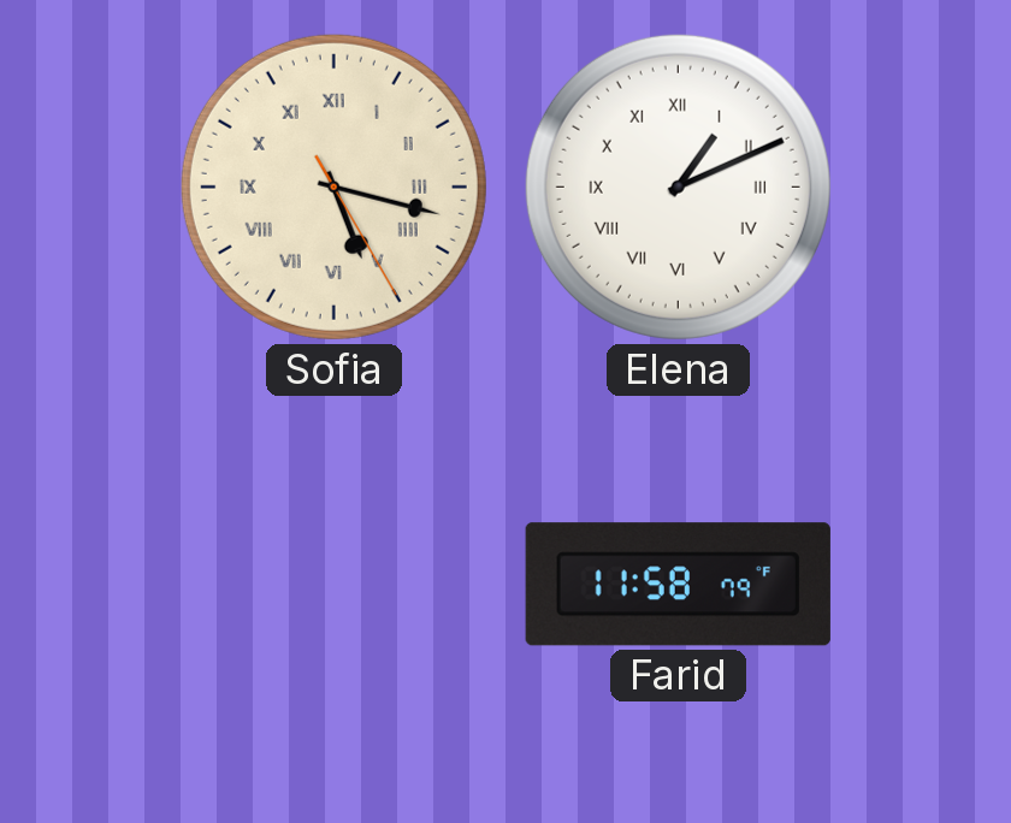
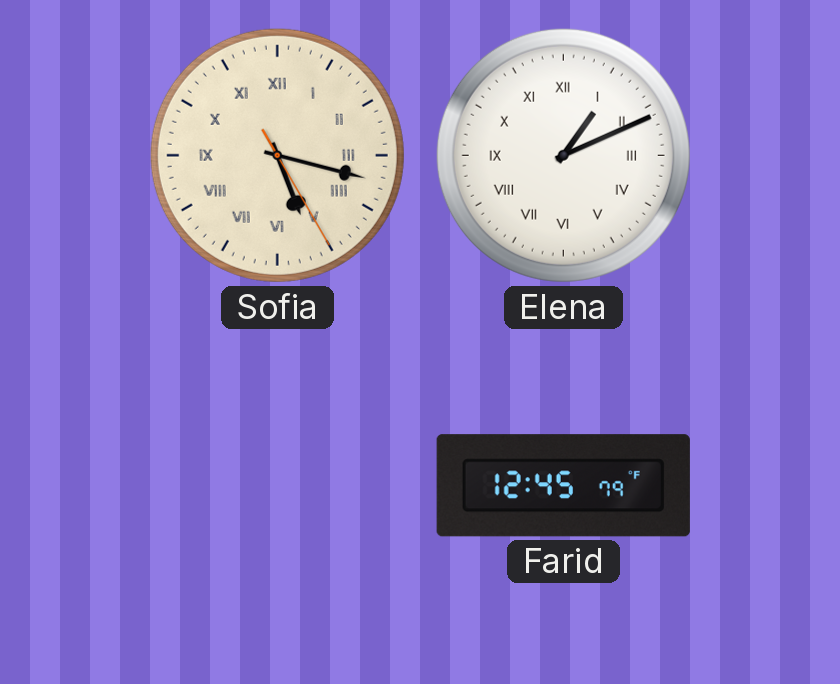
Farid: 11:58 -> 12:45
